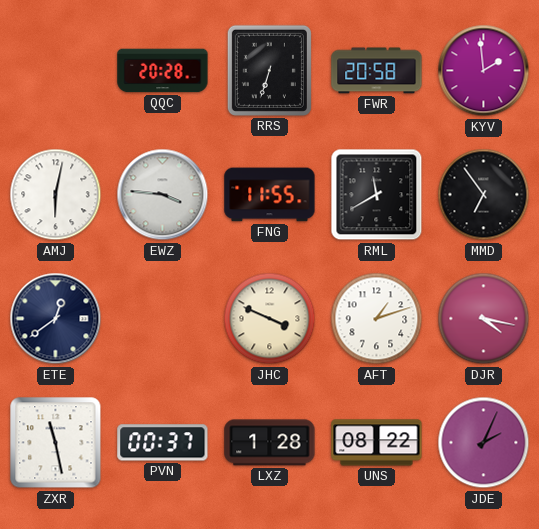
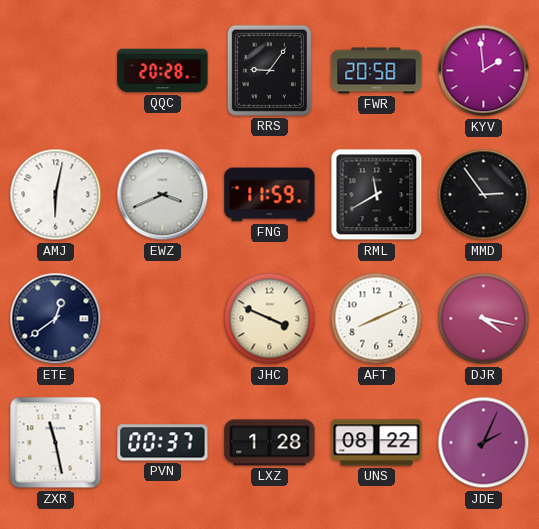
RRS: 6:33 -> 9:06
EWZ: 3:46 -> 3:41
FNG: 11:55 -> 11:59
MMD: 6:54 -> 2:54
AFT: 1:12 -> 8:11
